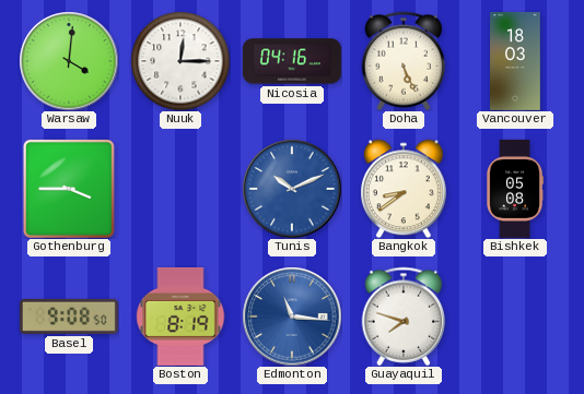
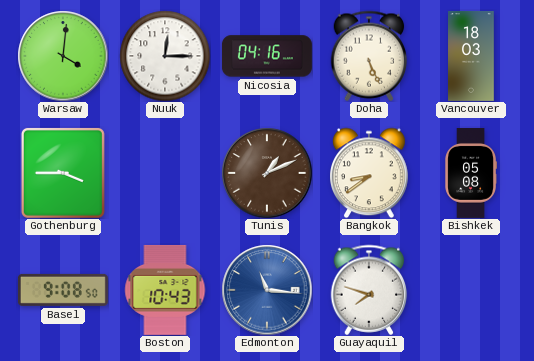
Tunis: 10:11 -> 1:11
Tunis dial: blue -> brown
Boston: 8:19 -> 10:43
